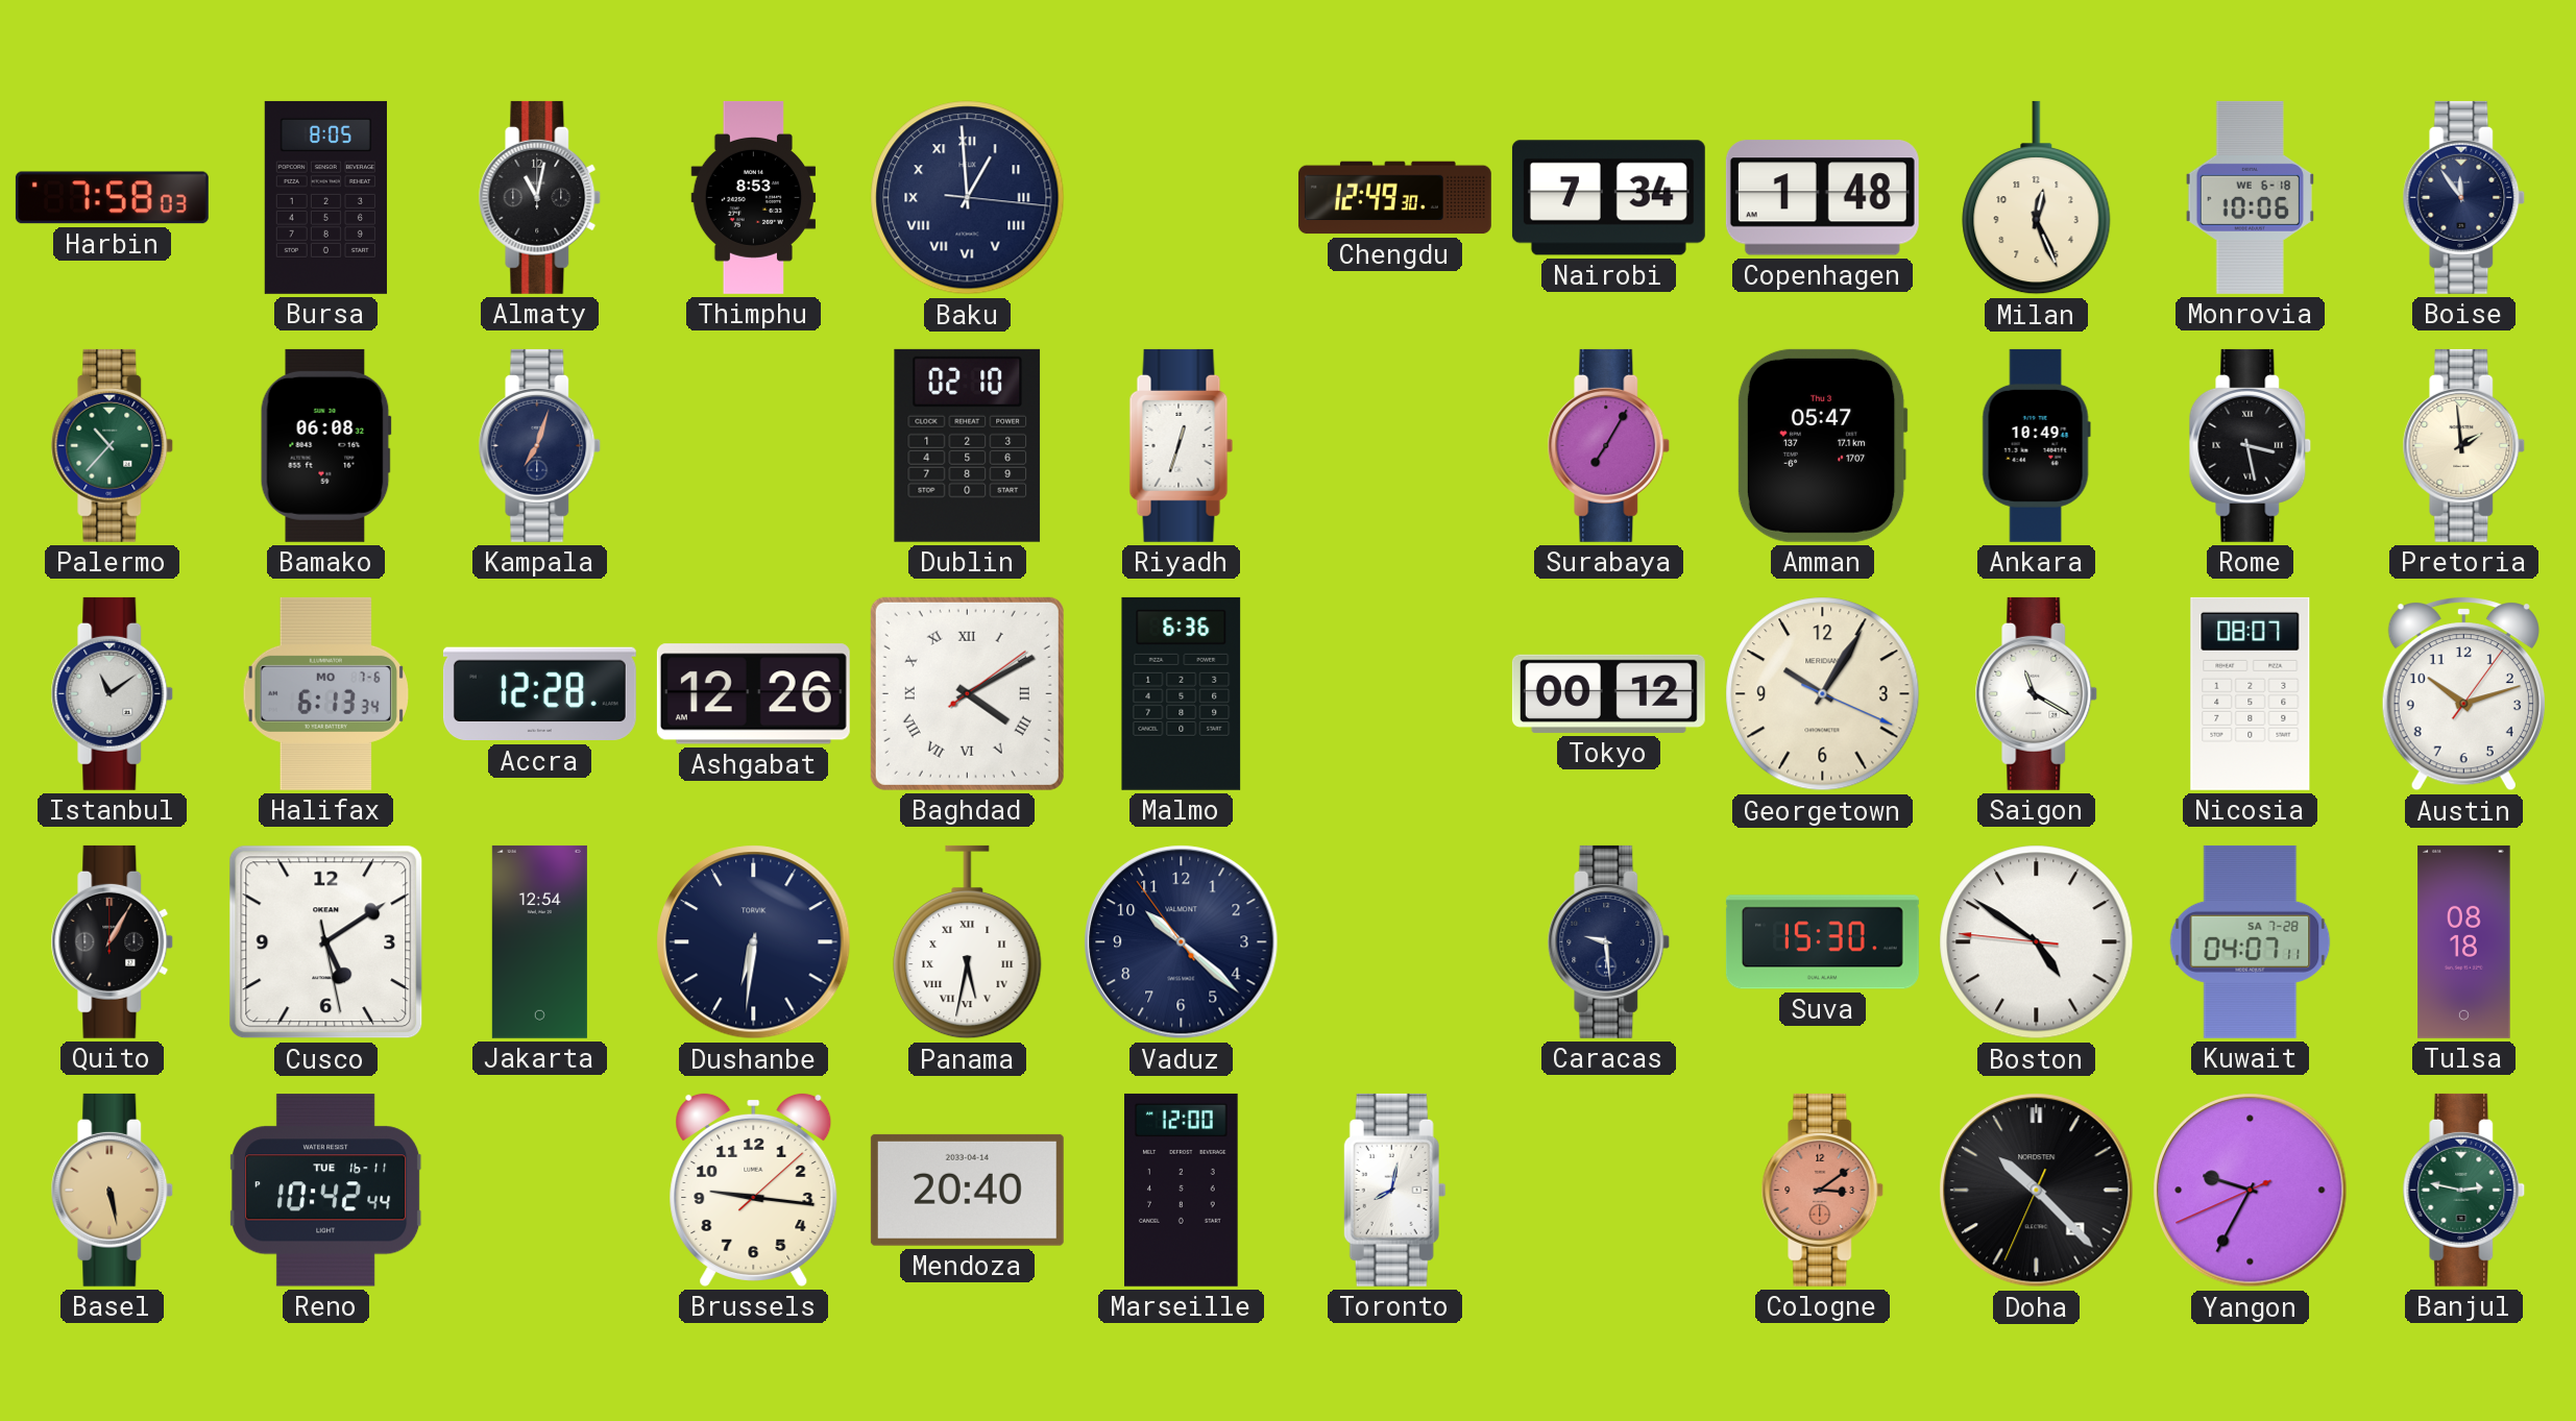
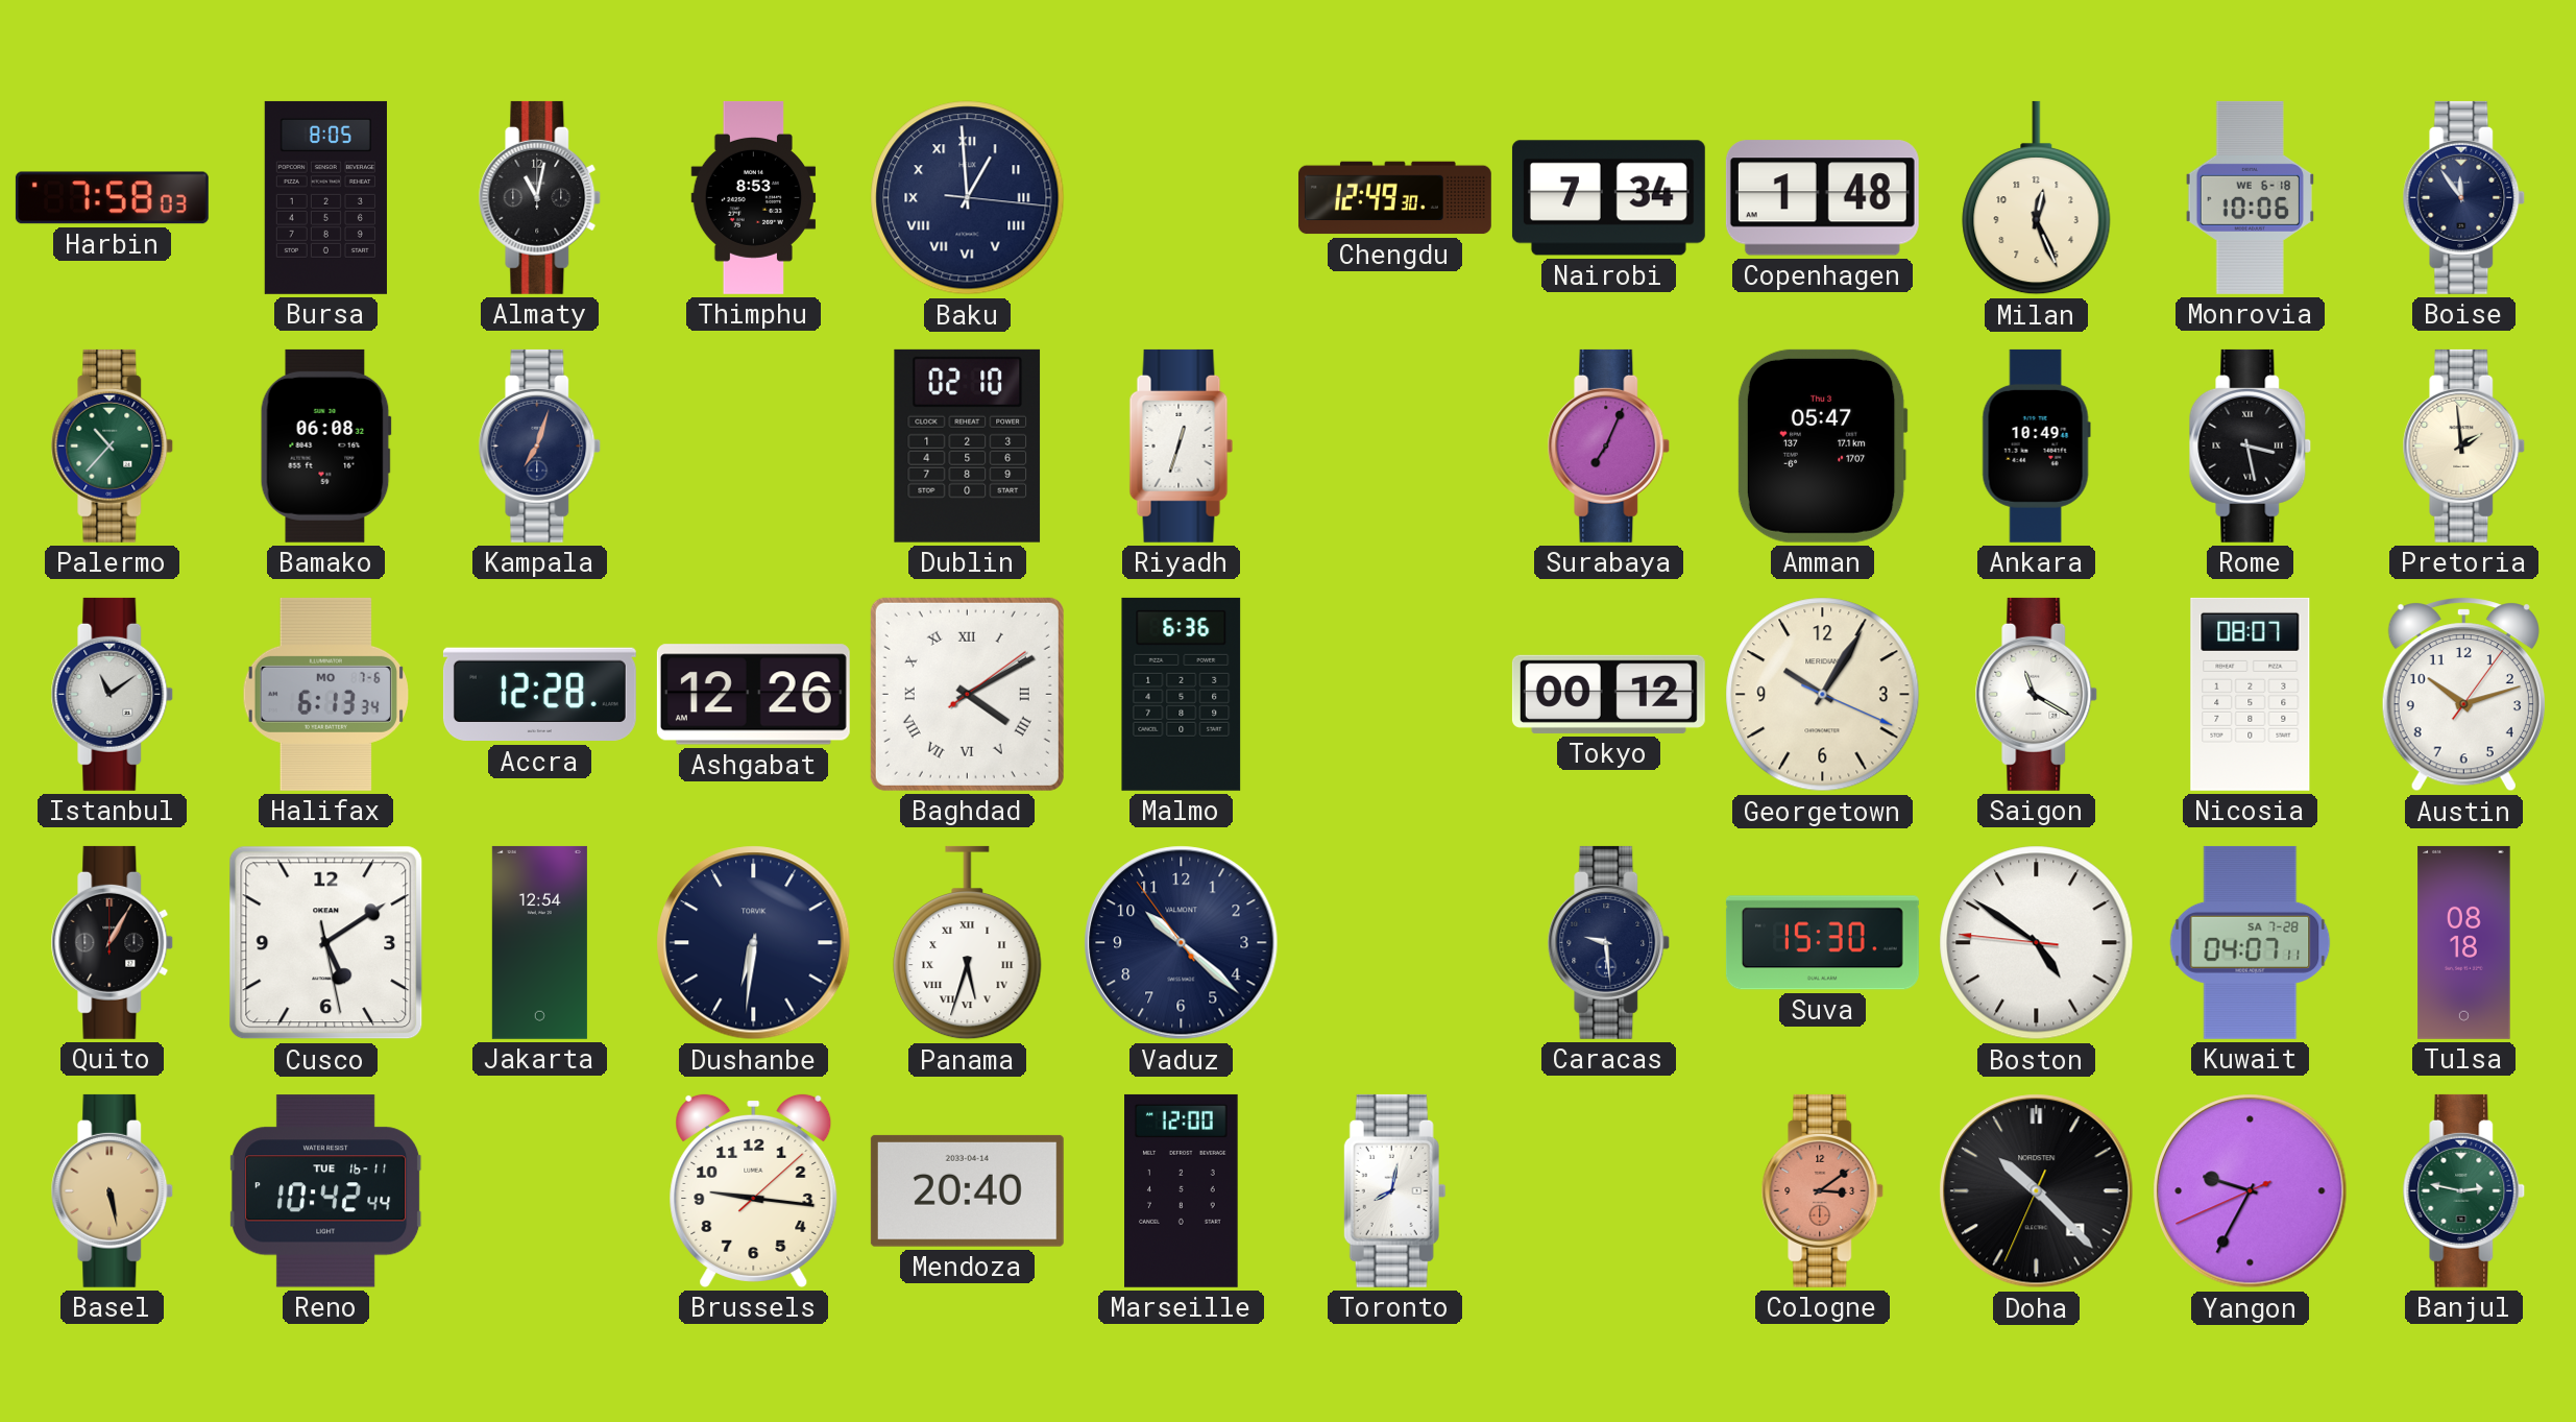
Surabaya: 7:05 -> 7:04
Panama: 5:32 -> 5:33
